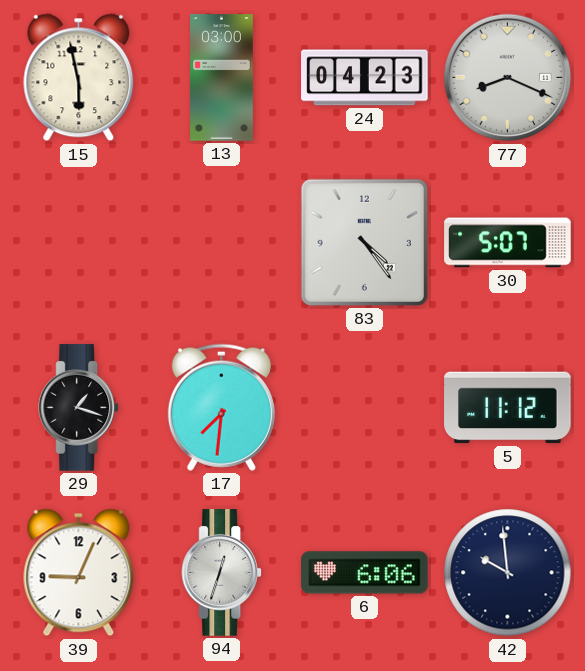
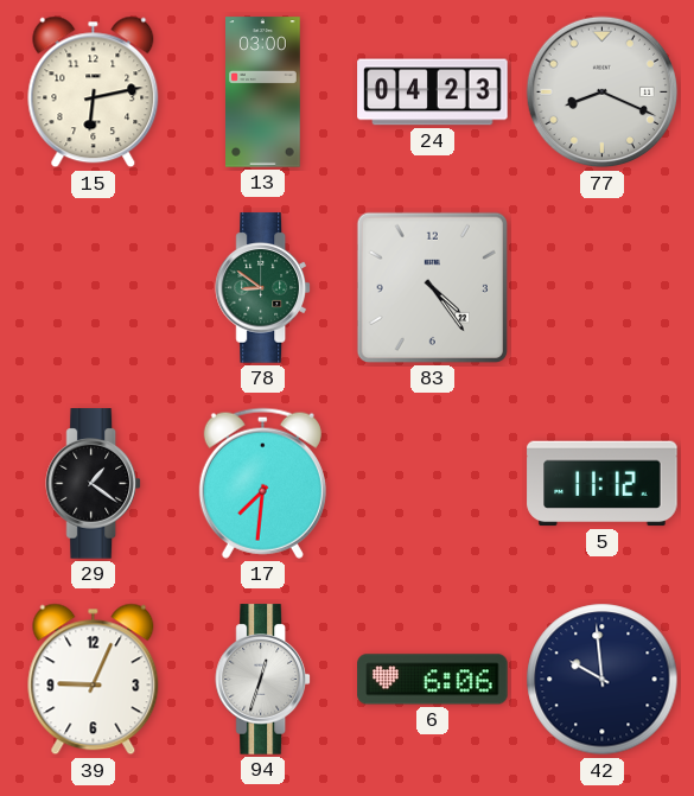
15: 5:58 -> 6:13
78: none -> 8:51
30: 5:07 -> none
29: 1:18 -> 1:21
